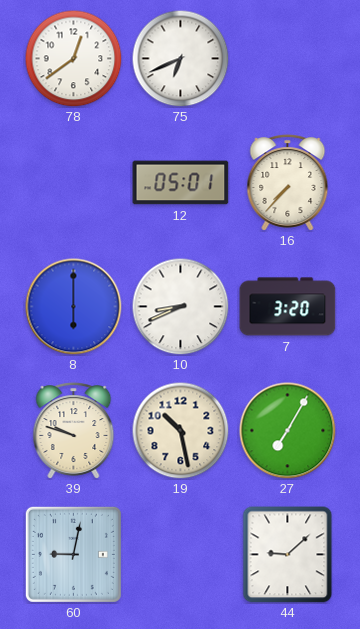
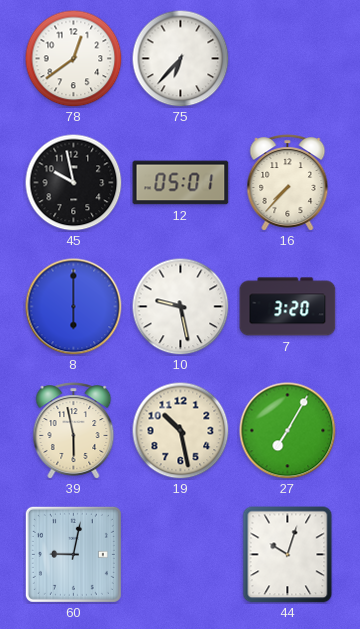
75: 6:41 -> 6:37
45: none -> 9:58
10: 8:41 -> 9:28
39: 9:48 -> 5:58
44: 9:08 -> 10:03
